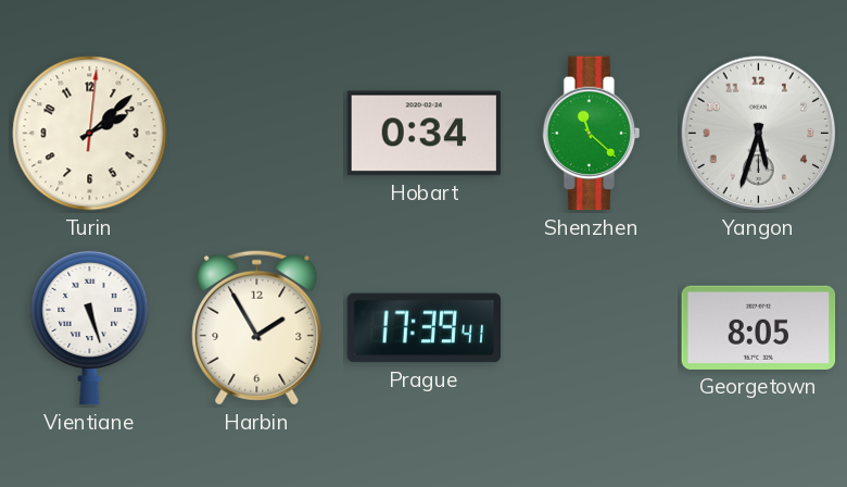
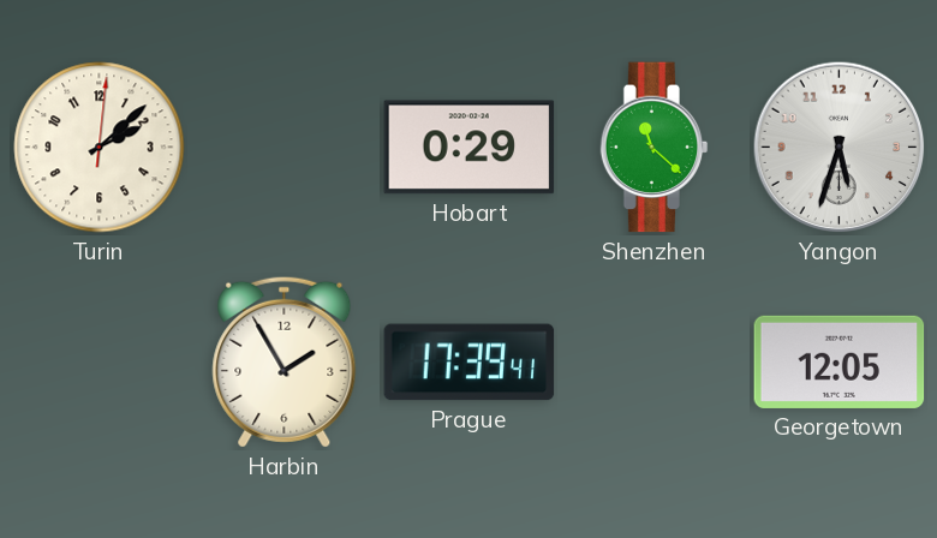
Hobart: 0:34 -> 0:29
Vientiane: 5:27 -> none
Georgetown: 8:05 -> 12:05
